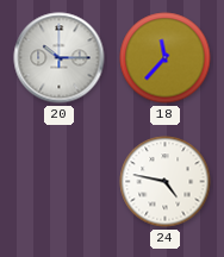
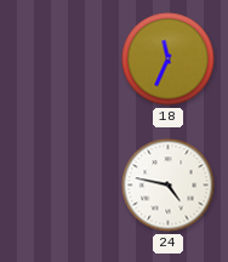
20: 10:15 -> none
18: 11:37 -> 11:34
